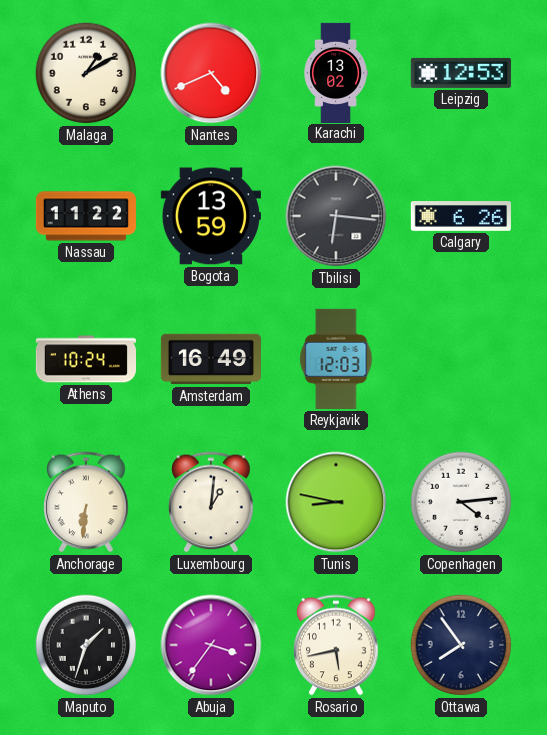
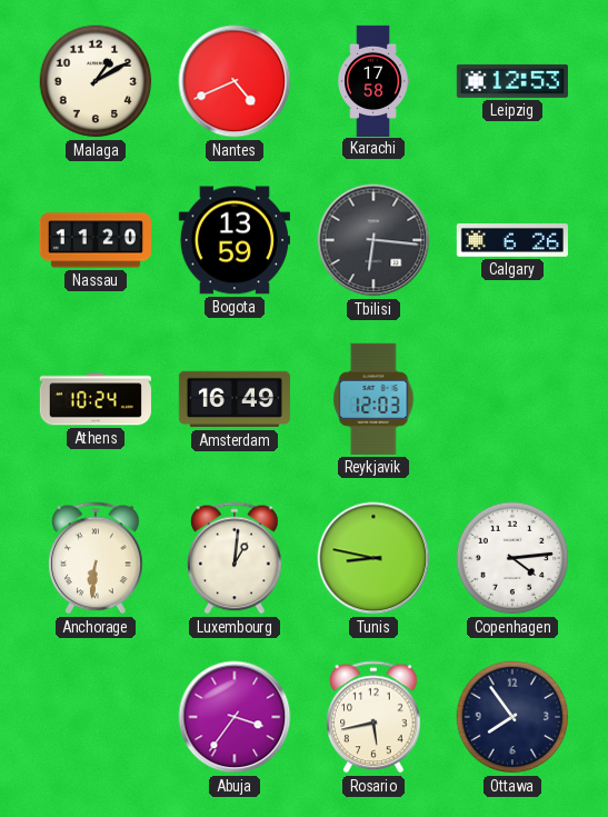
Karachi: 13:02 -> 17:58
Nassau: 11:22 -> 11:20
Maputo: 1:33 -> none
